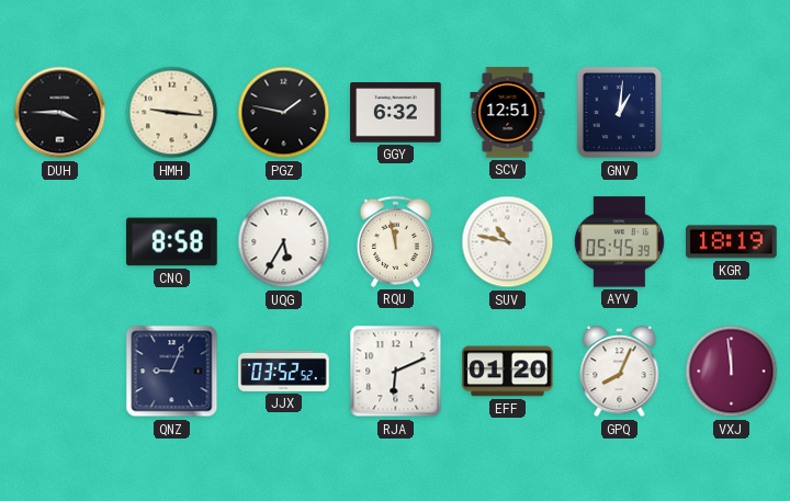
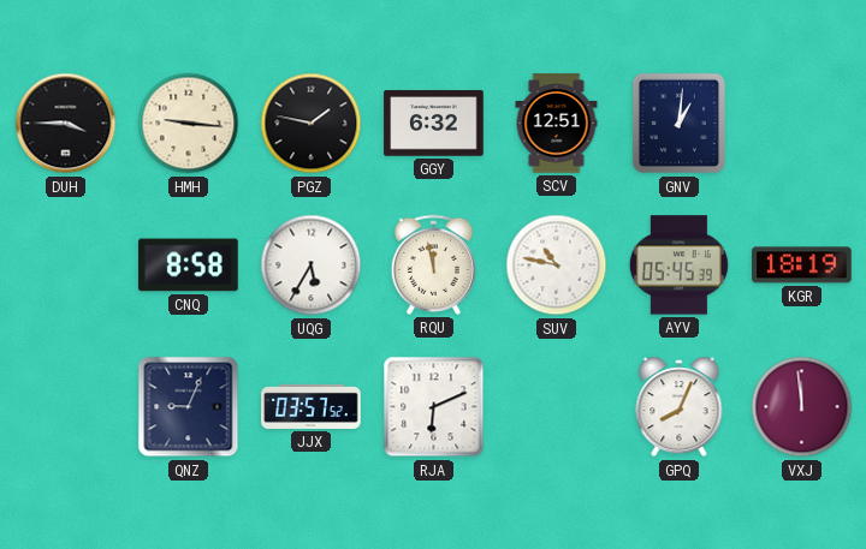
JJX: 03:52 -> 03:57
EFF: 01:20 -> none
